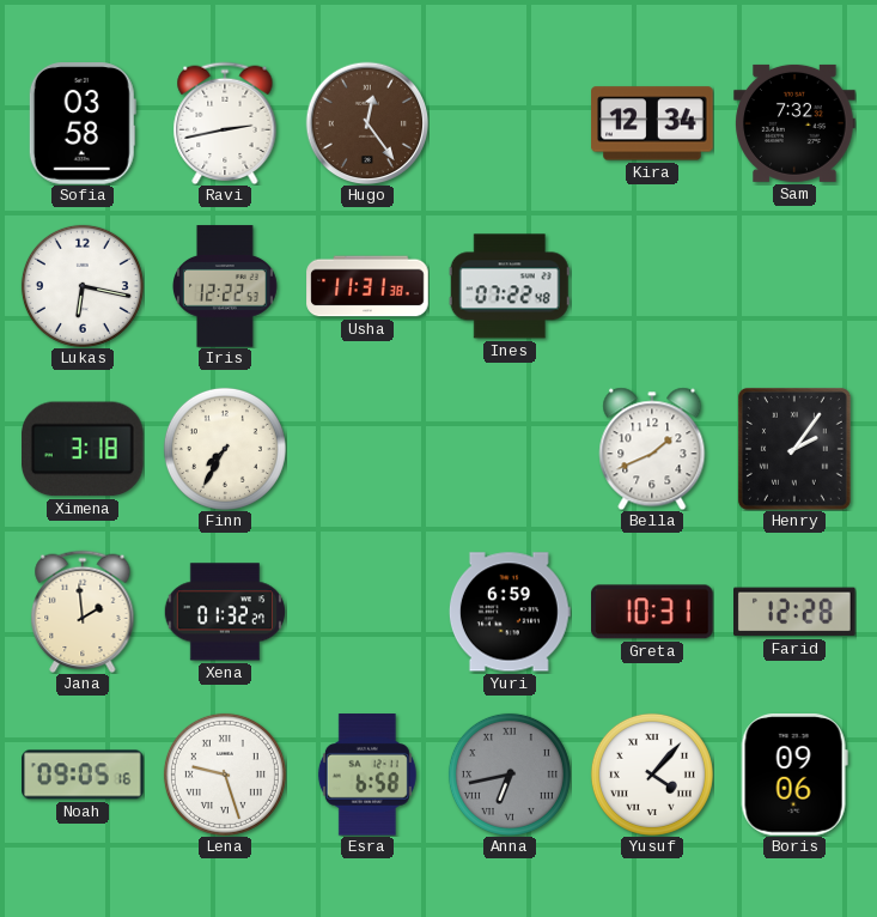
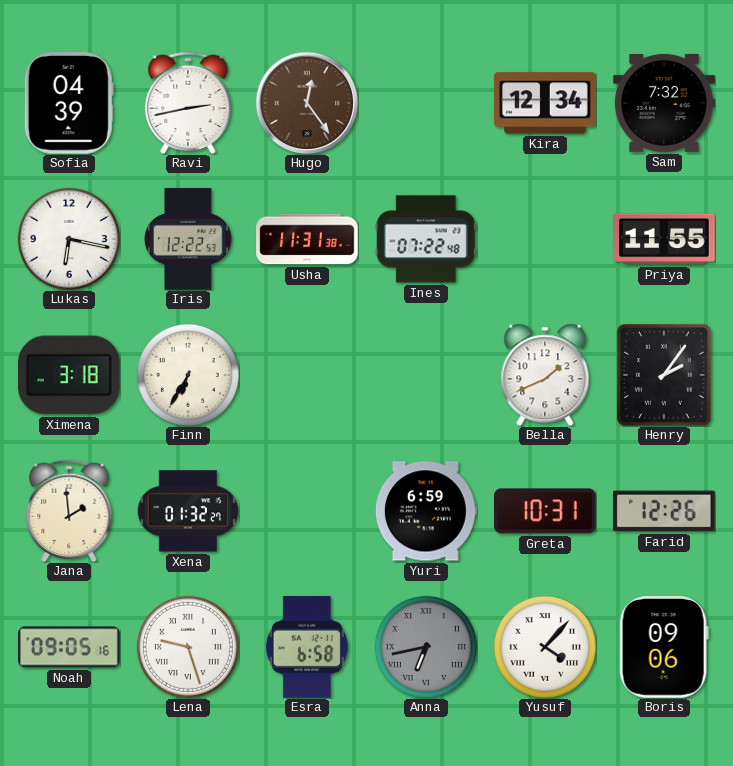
Sofia: 03:58 -> 04:39
Priya: none -> 11:55
Finn: 7:35 -> 6:35
Farid: 12:28 -> 12:26
